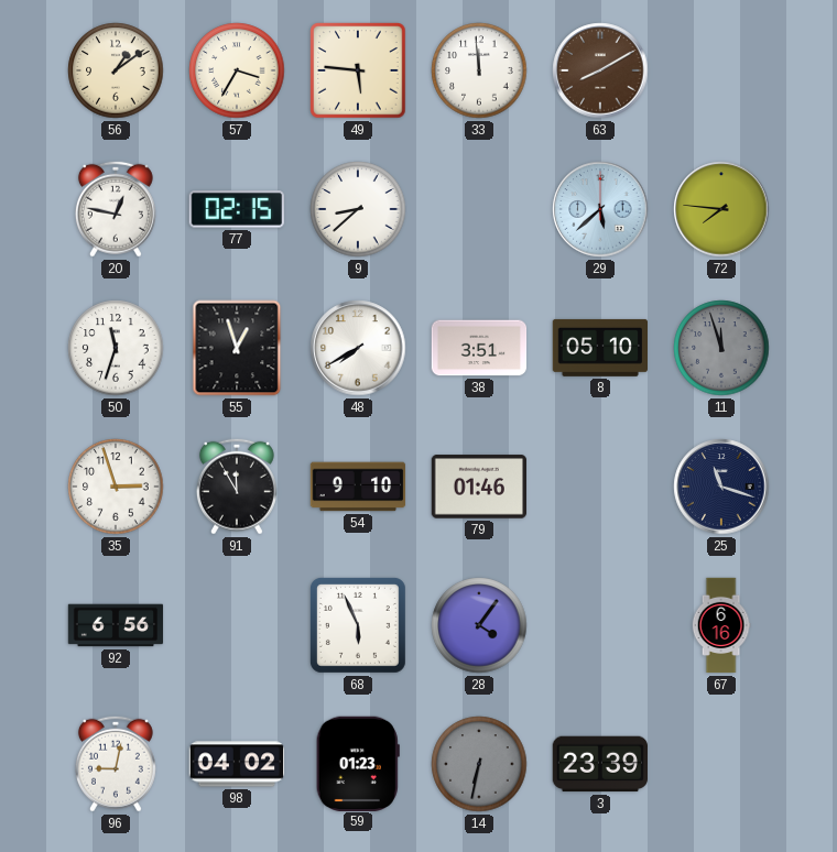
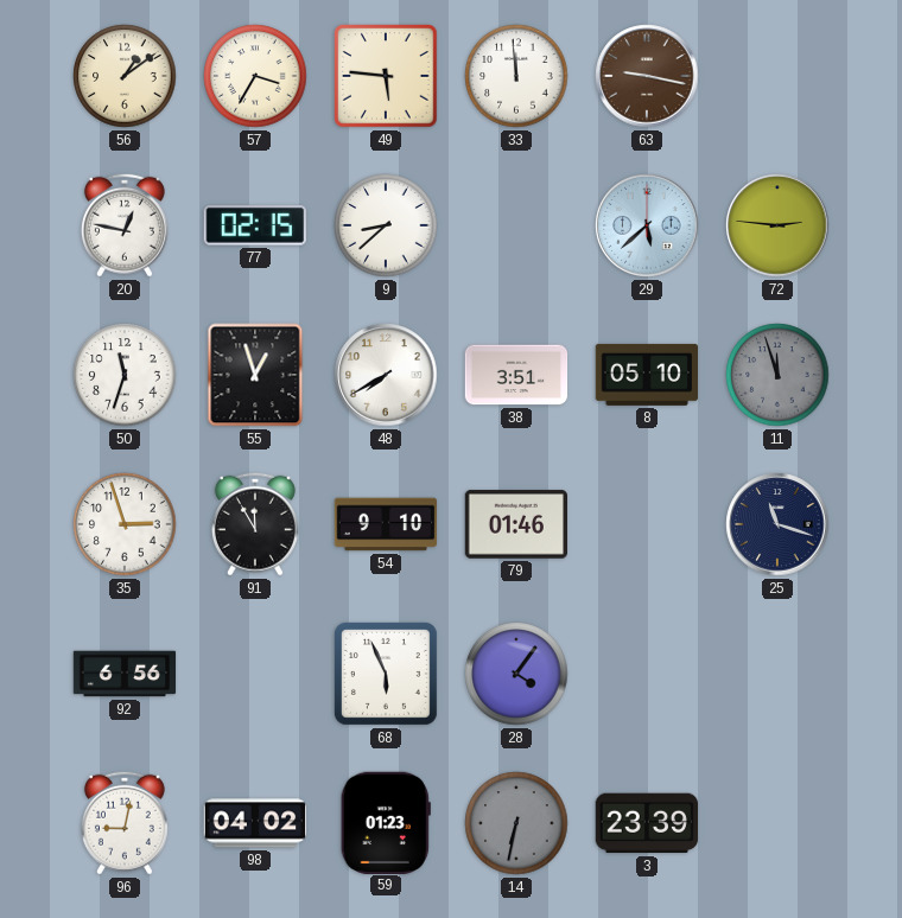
63: 8:10 -> 9:17
72: 7:46 -> 2:46
67: 6:16 -> none
